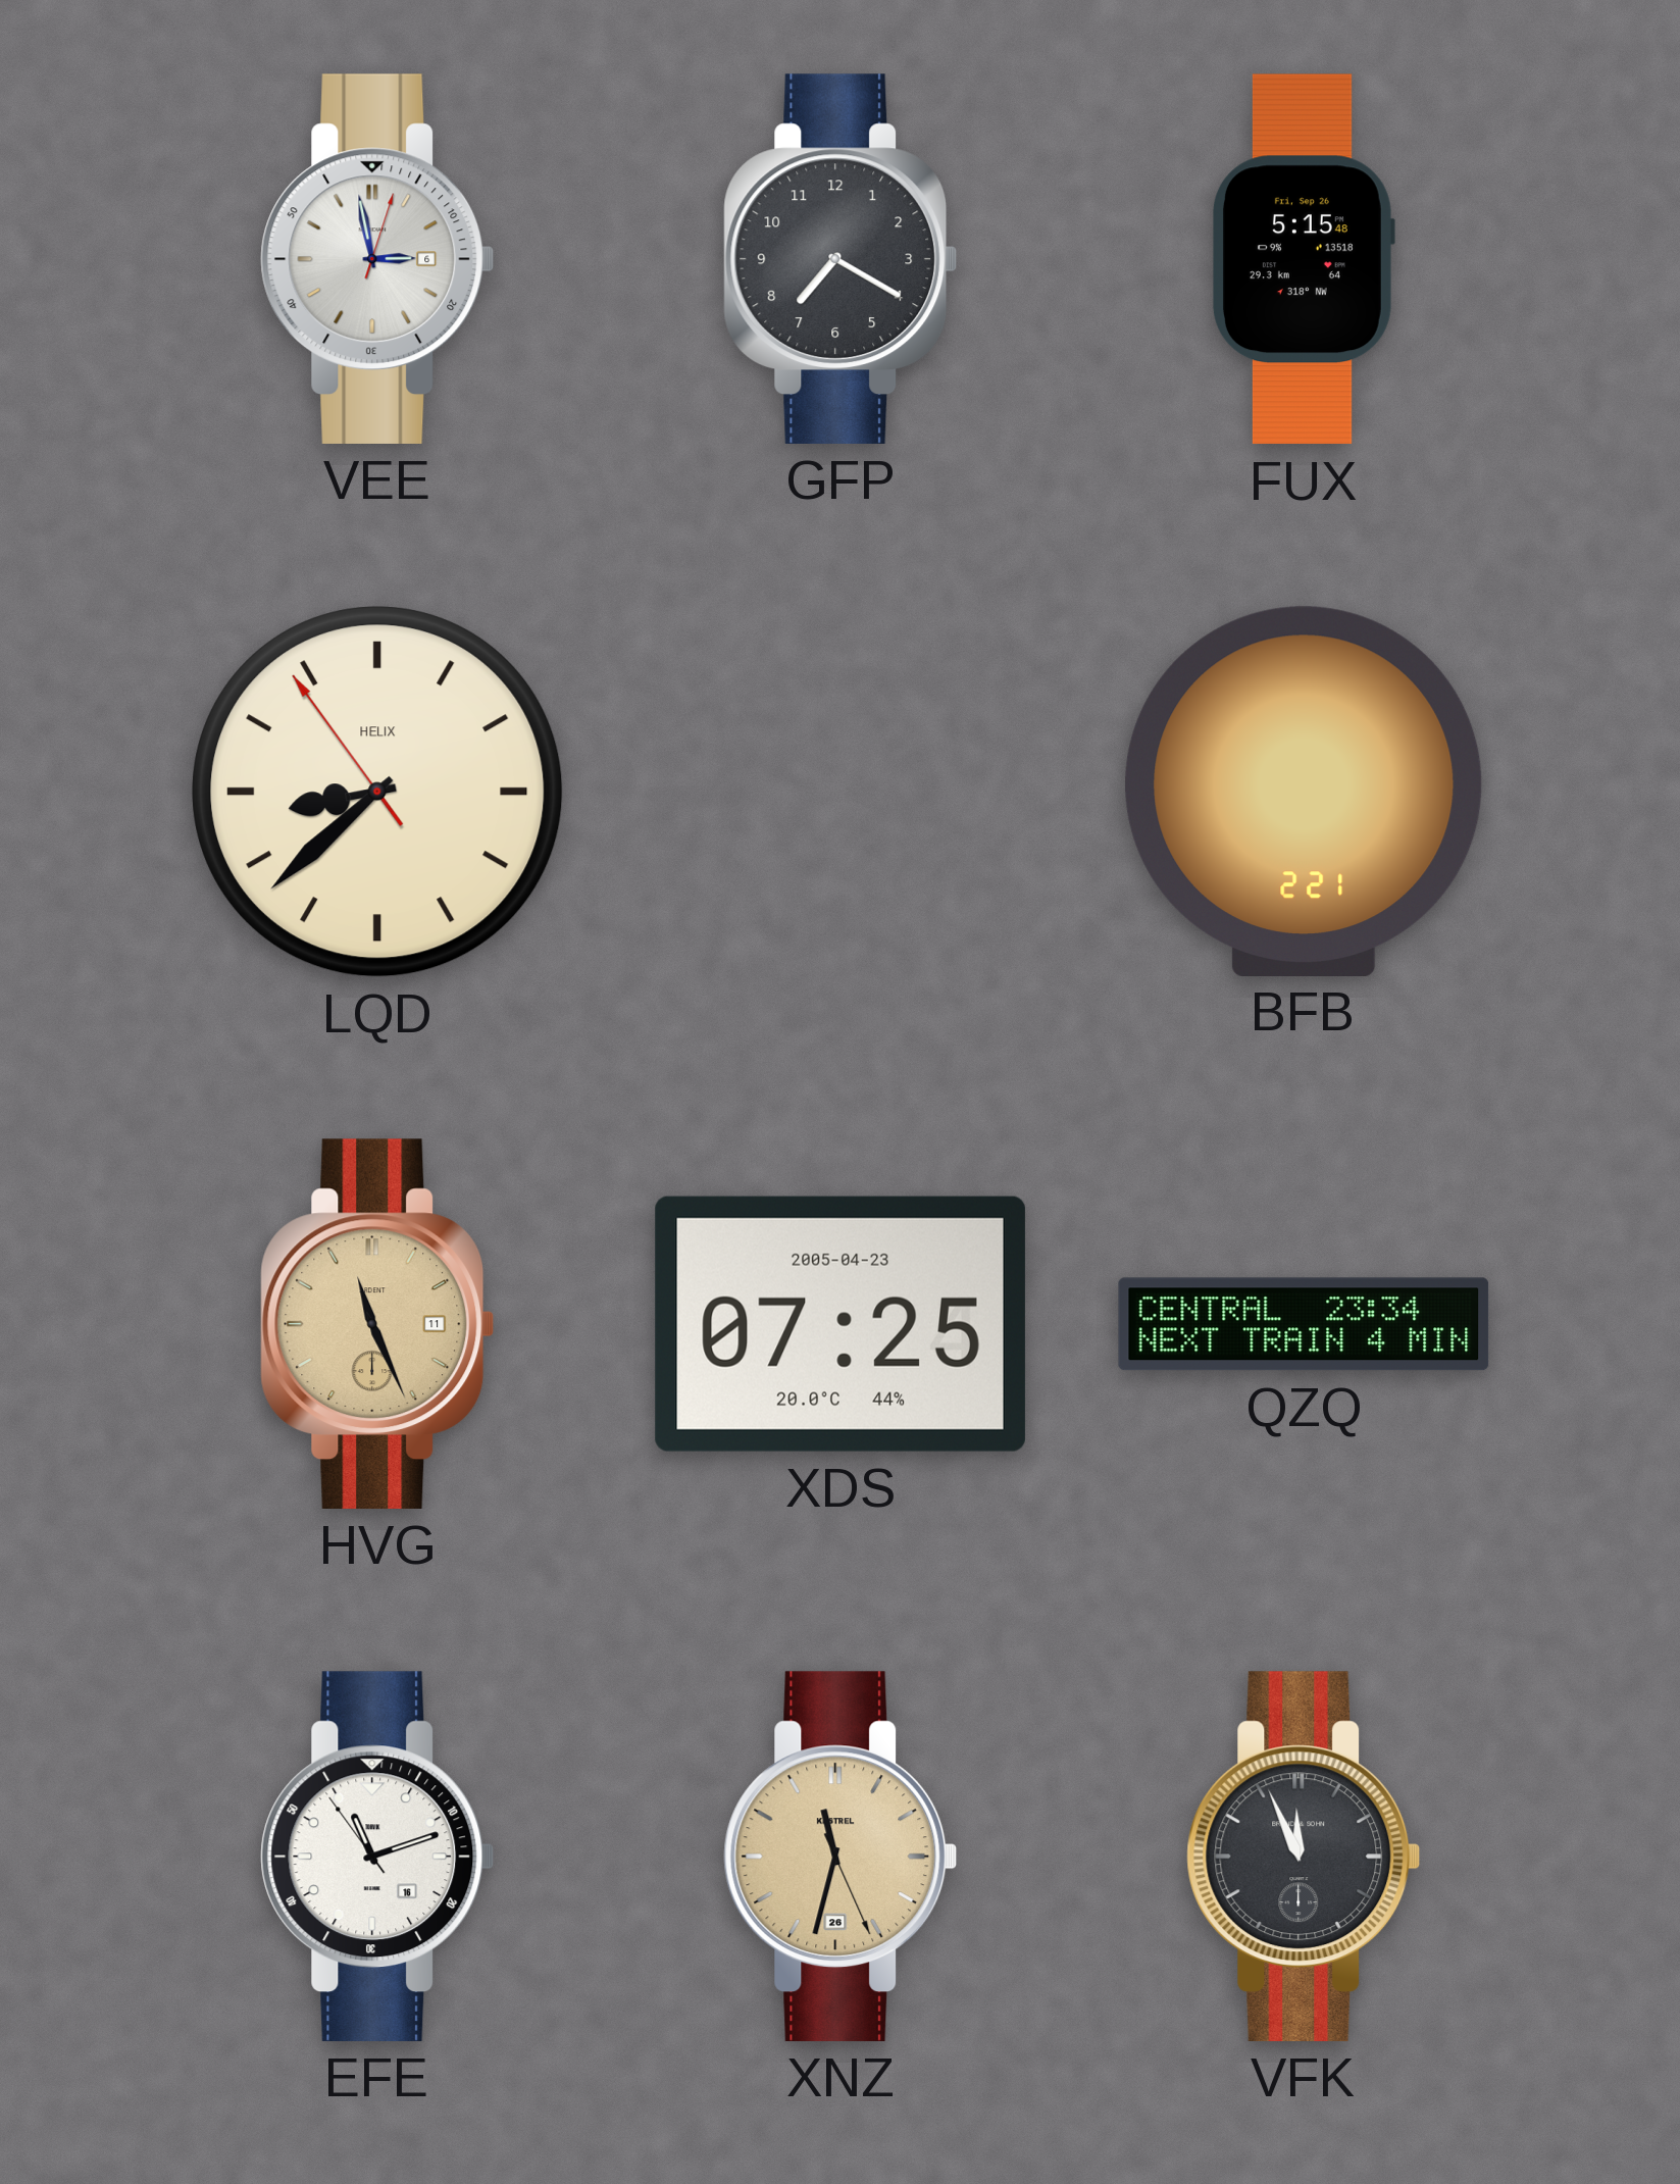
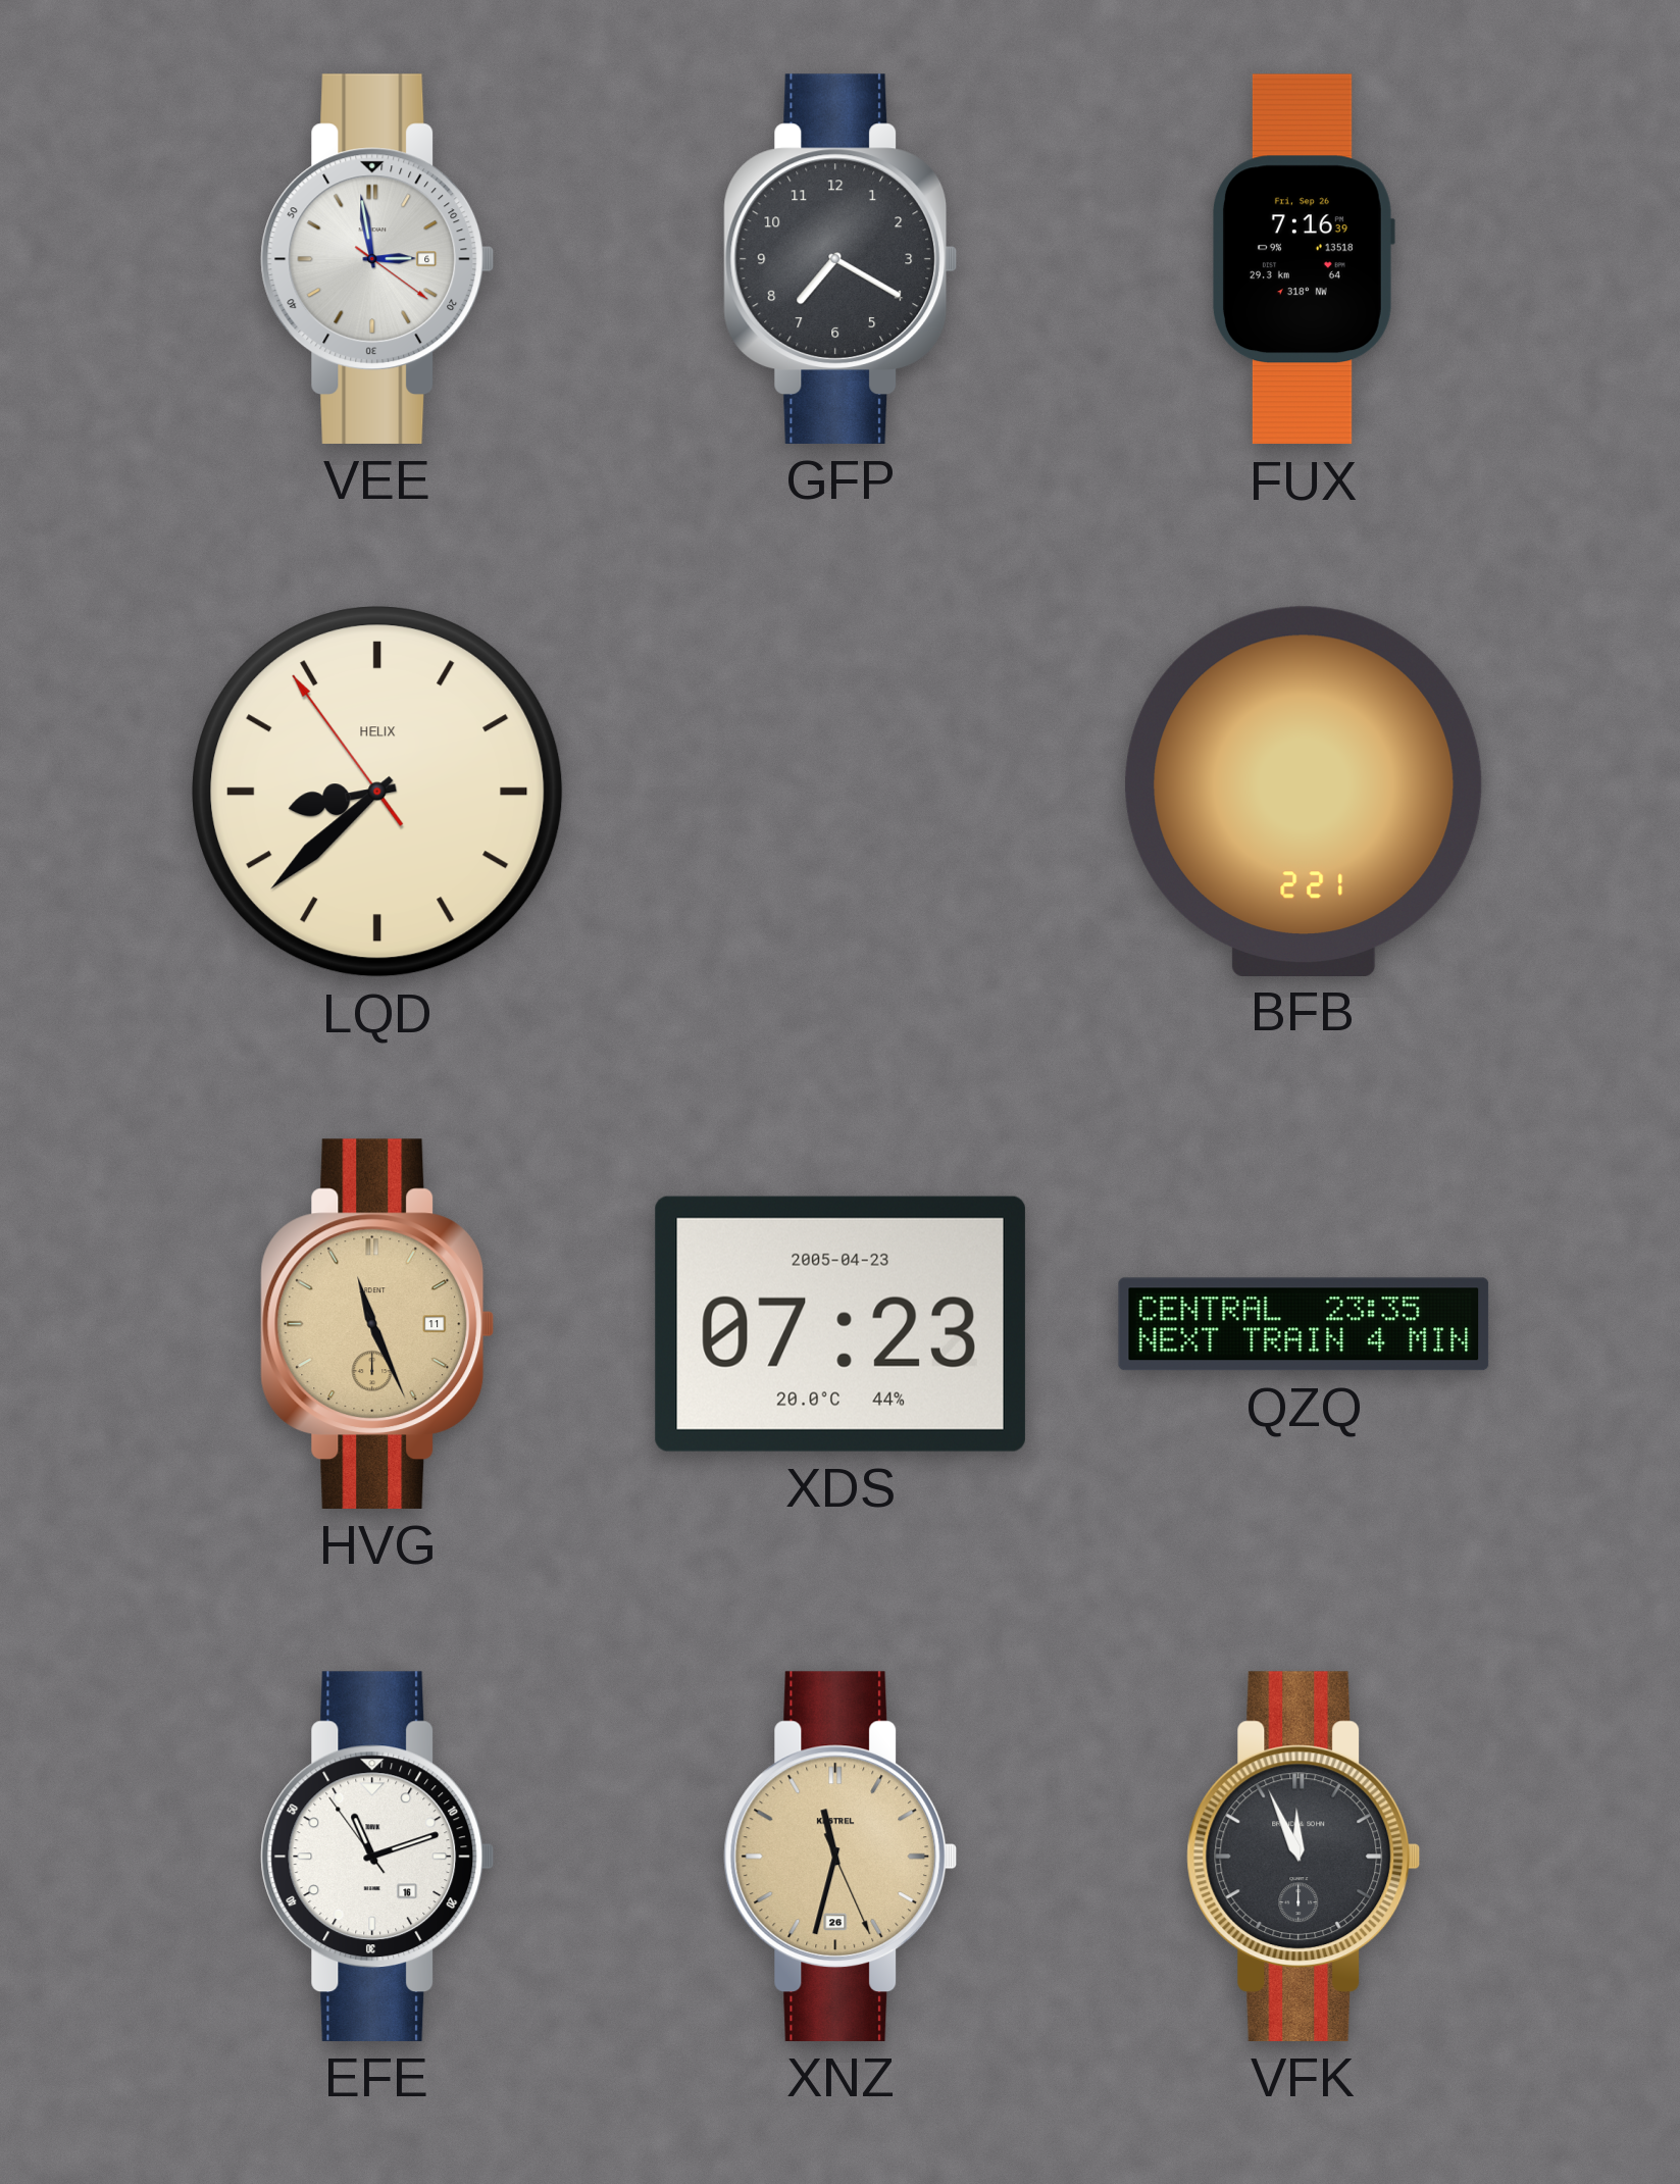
VEE: 2:58:03 -> 2:58:21
FUX: 5:15 -> 7:16
XDS: 07:25 -> 07:23
QZQ: 23:34 -> 23:35
